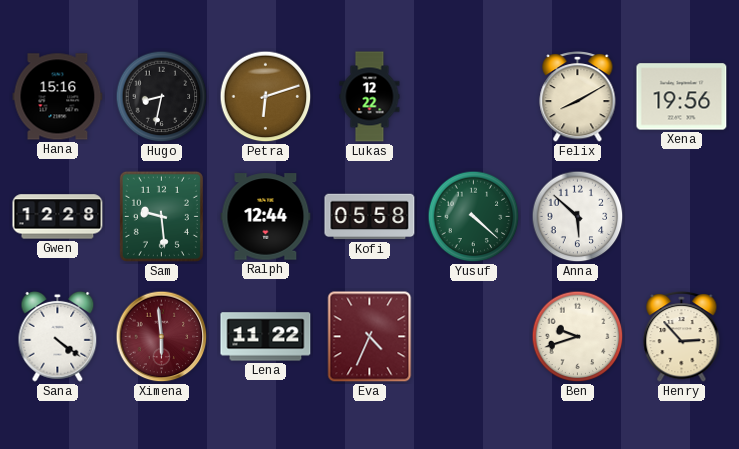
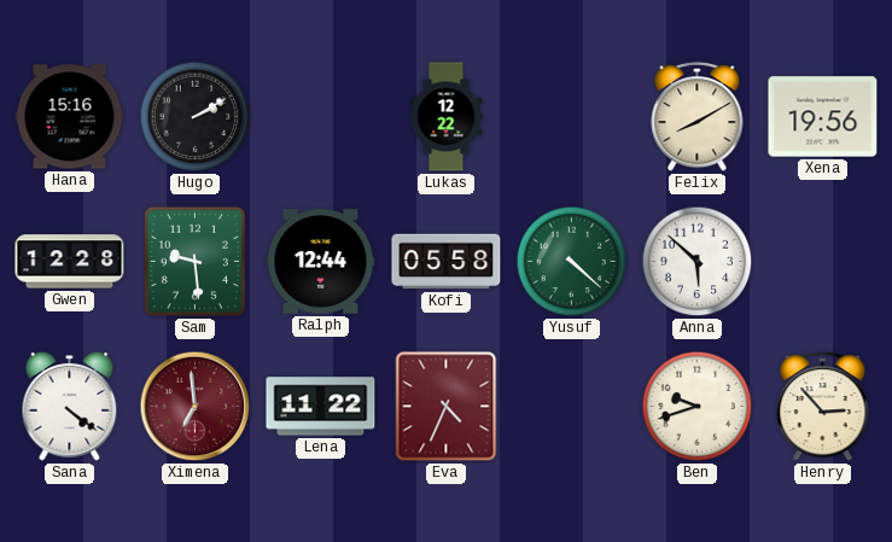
Hugo: 8:32 -> 2:10
Petra: 6:12 -> none
Ximena: 5:59 -> 6:59
